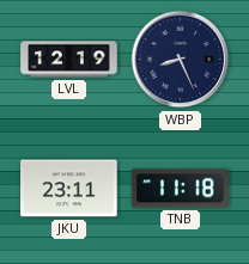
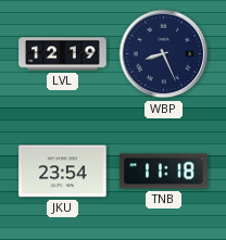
JKU: 23:11 -> 23:54
